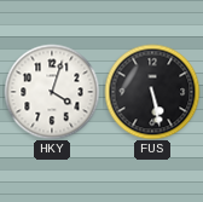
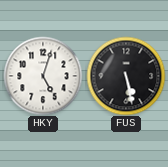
HKY: 4:03 -> 5:03
